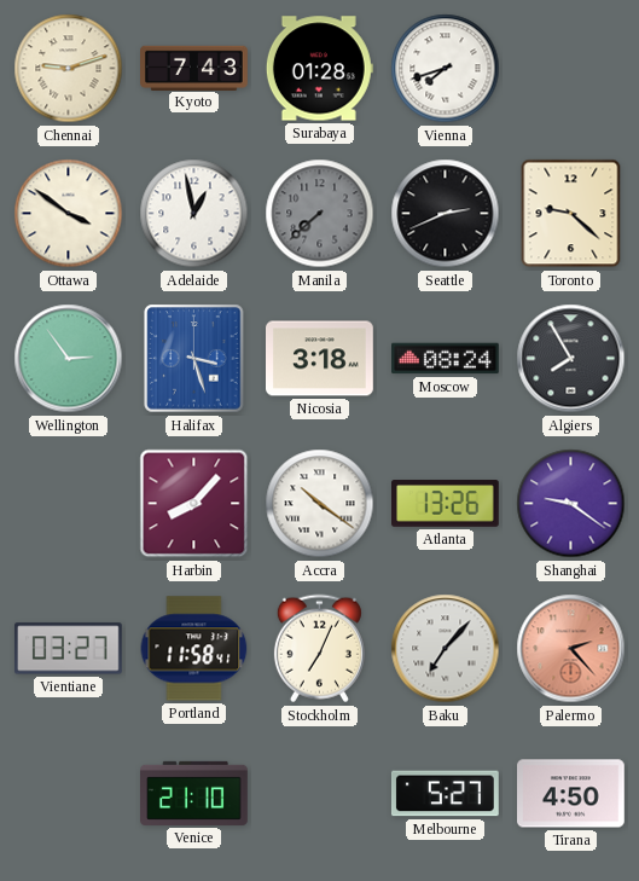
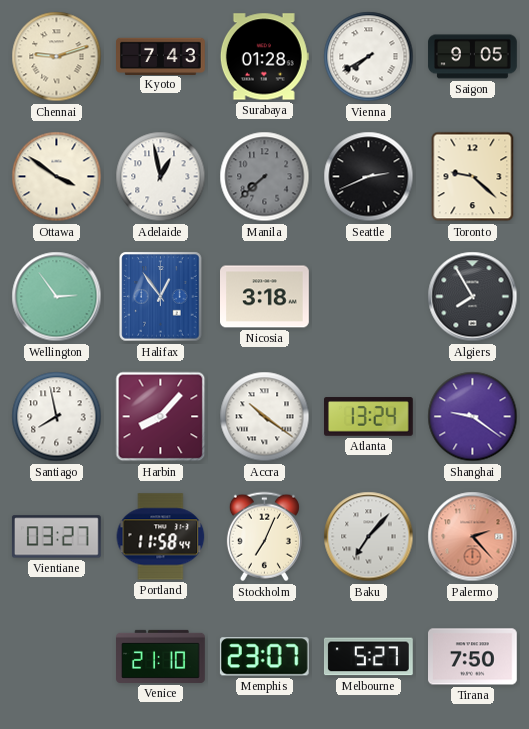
Vienna: 7:42 -> 7:40
Saigon: none -> 9:05
Halifax: 3:27 -> 12:54
Moscow: 08:24 -> none
Santiago: none -> 7:58
Atlanta: 13:26 -> 13:24
Portland: 11:58:41 -> 11:58:44
Memphis: none -> 23:07
Tirana: 4:50 -> 7:50
